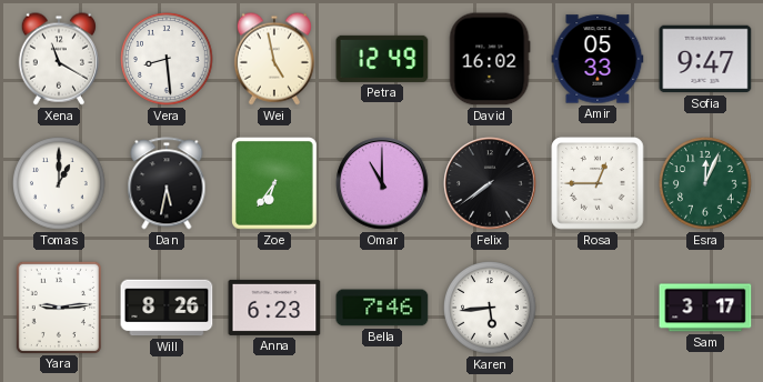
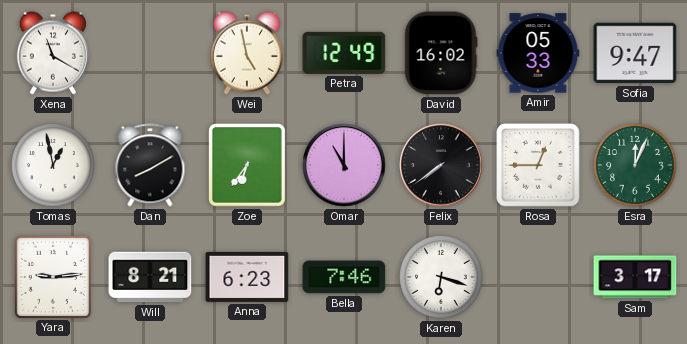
Vera: 8:29 -> none
Tomas: 1:00 -> 12:58
Dan: 5:32 -> 8:10
Will: 8:26 -> 8:21
Karen: 5:44 -> 6:18
